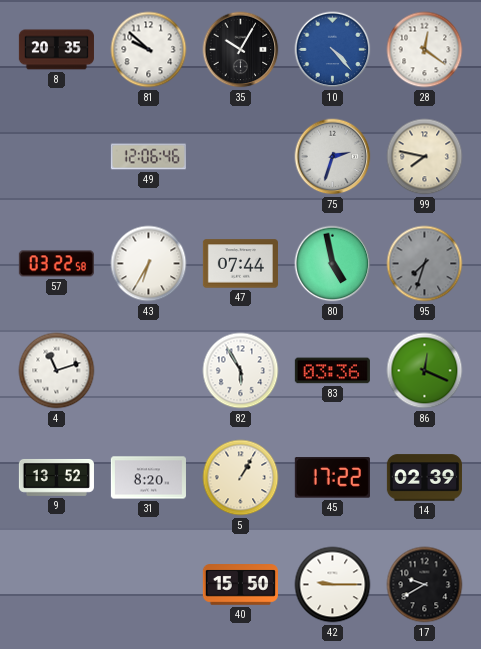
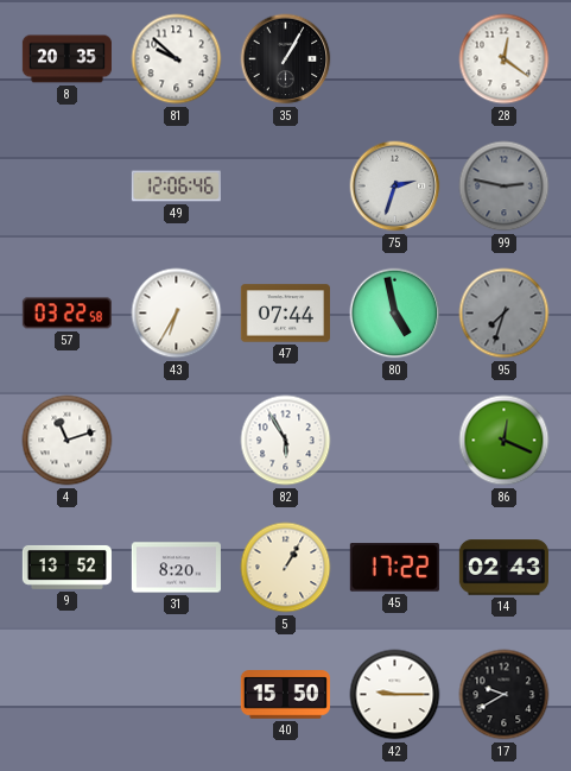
35: 10:05 -> 1:05
10: 4:23 -> none
99: 7:47 -> 2:47
99 dial: cream -> grey
83: 03:36 -> none
14: 02:39 -> 02:43
